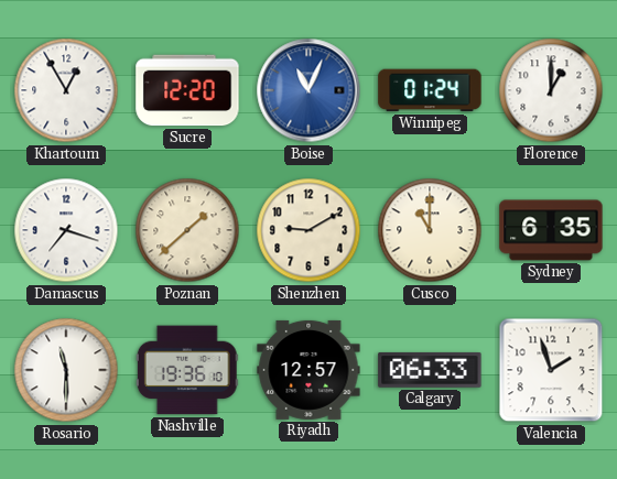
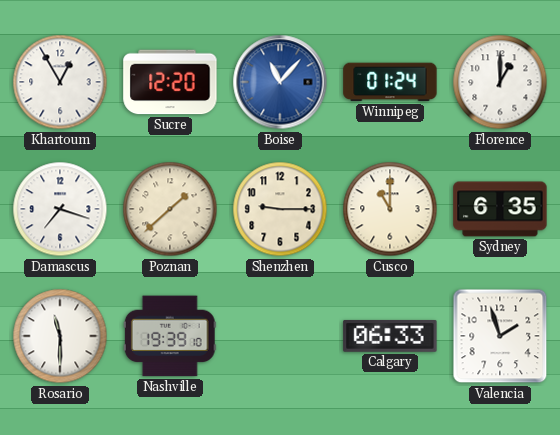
Boise: 11:04 -> 11:07
Shenzhen: 9:10 -> 9:15
Nashville: 19:36 -> 19:39
Riyadh: 12:57 -> none
